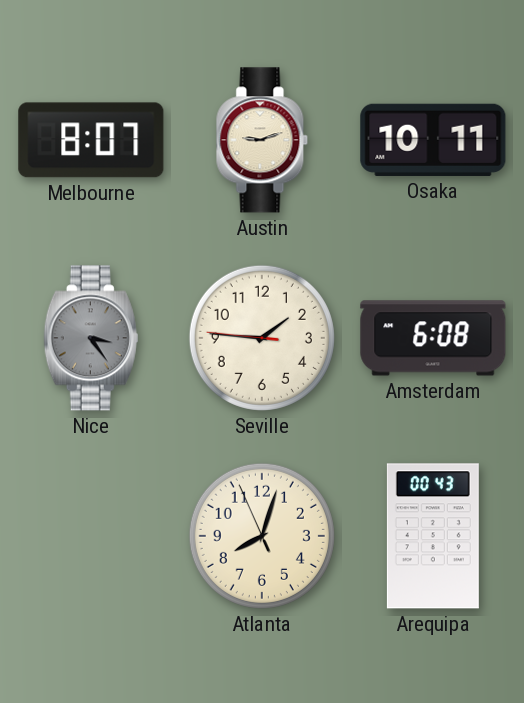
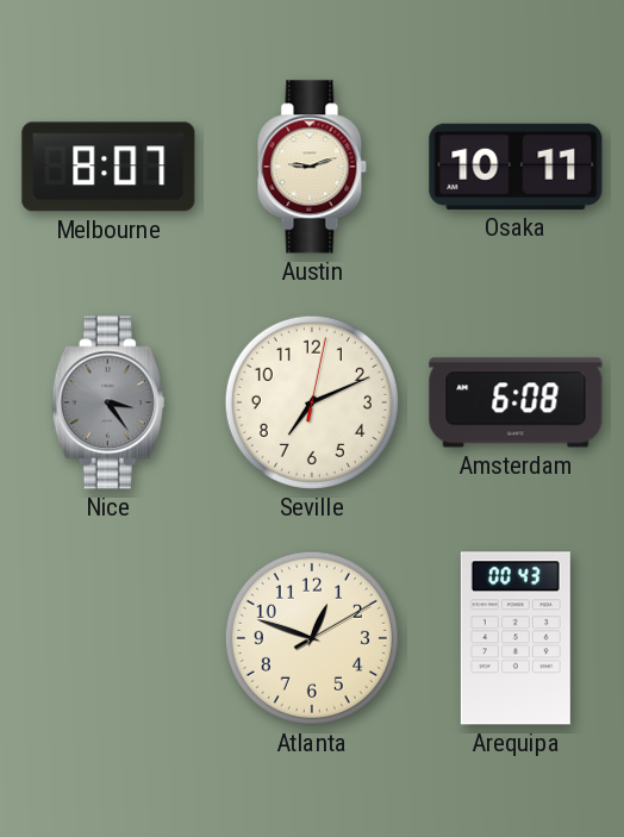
Seville: 1:45 -> 7:11
Atlanta: 8:02 -> 12:48
